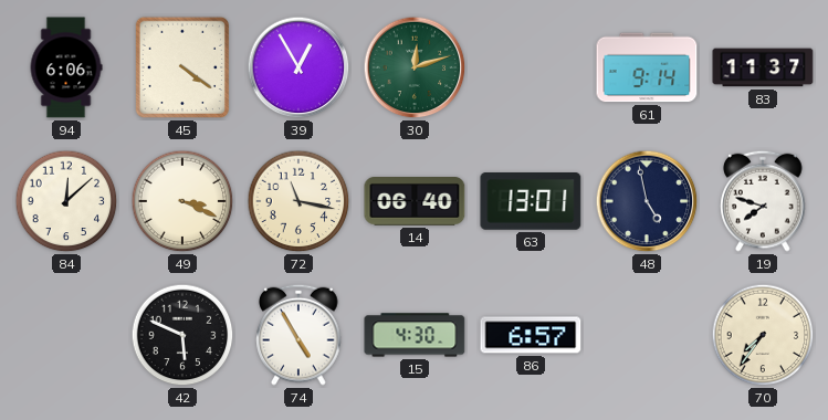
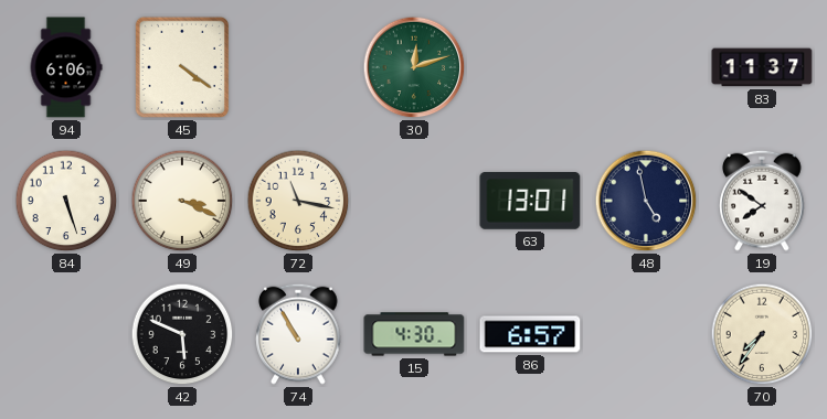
39: 12:55 -> none
61: 9:14 -> none
84: 12:08 -> 5:27
14: 06:40 -> none
19: 7:48 -> 7:51
74: 4:55 -> 10:55
